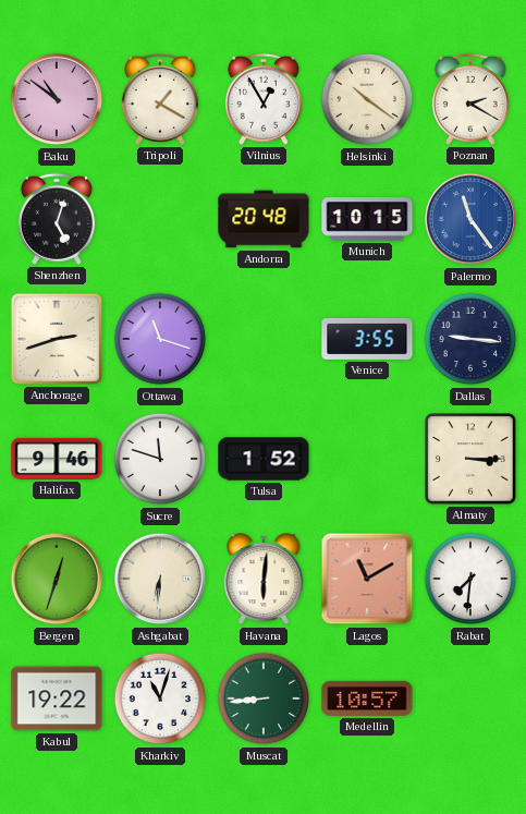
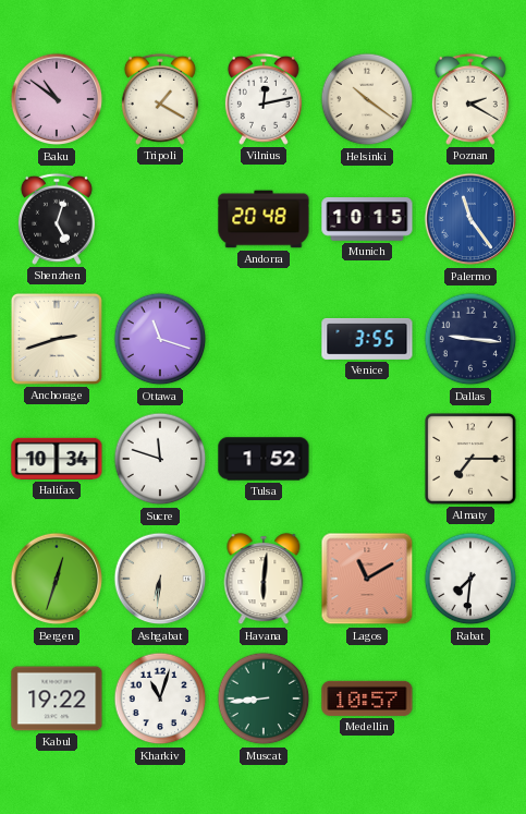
Vilnius: 12:55 -> 12:13
Halifax: 9:46 -> 10:34
Almaty: 3:15 -> 7:15
